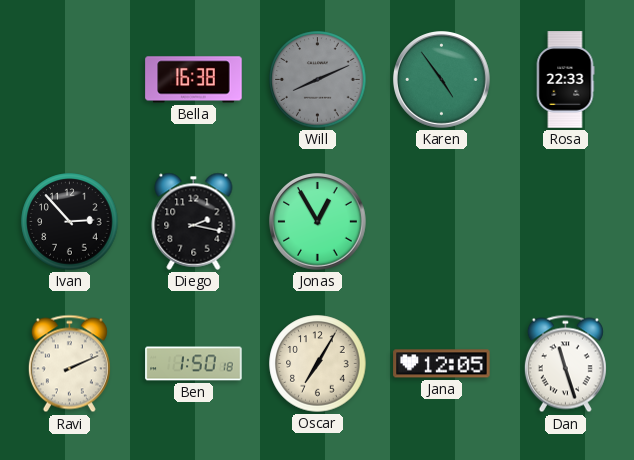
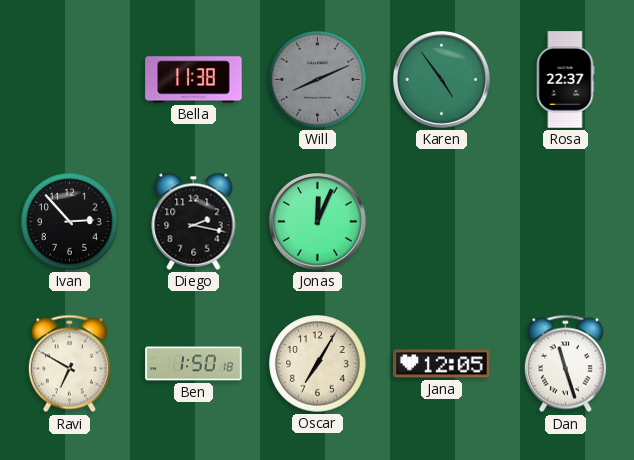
Bella: 16:38 -> 11:38
Rosa: 22:33 -> 22:37
Jonas: 12:55 -> 12:04
Ravi: 2:11 -> 6:50
